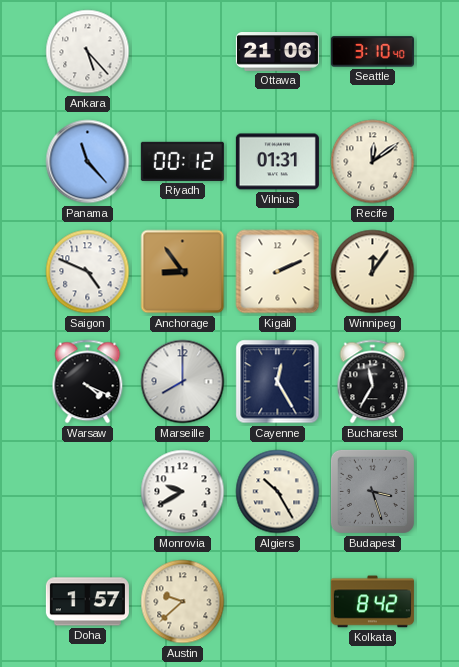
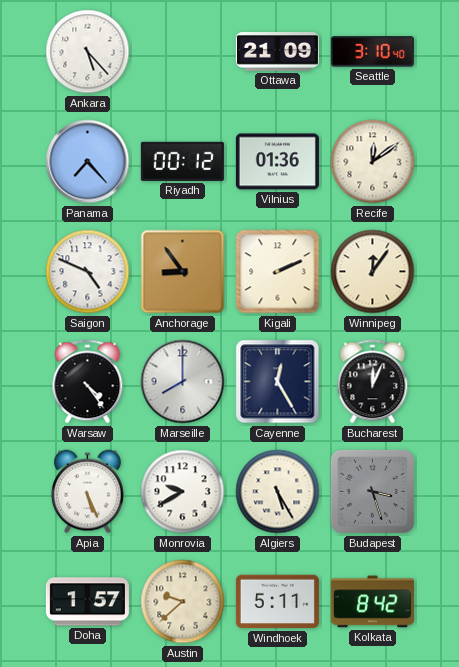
Ottawa: 21:06 -> 21:09
Panama: 11:23 -> 7:23
Vilnius: 01:31 -> 01:36
Warsaw: 4:19 -> 4:24
Bucharest: 11:35 -> 12:04
Apia: none -> 5:26
Algiers: 10:25 -> 5:25
Windhoek: none -> 5:11
